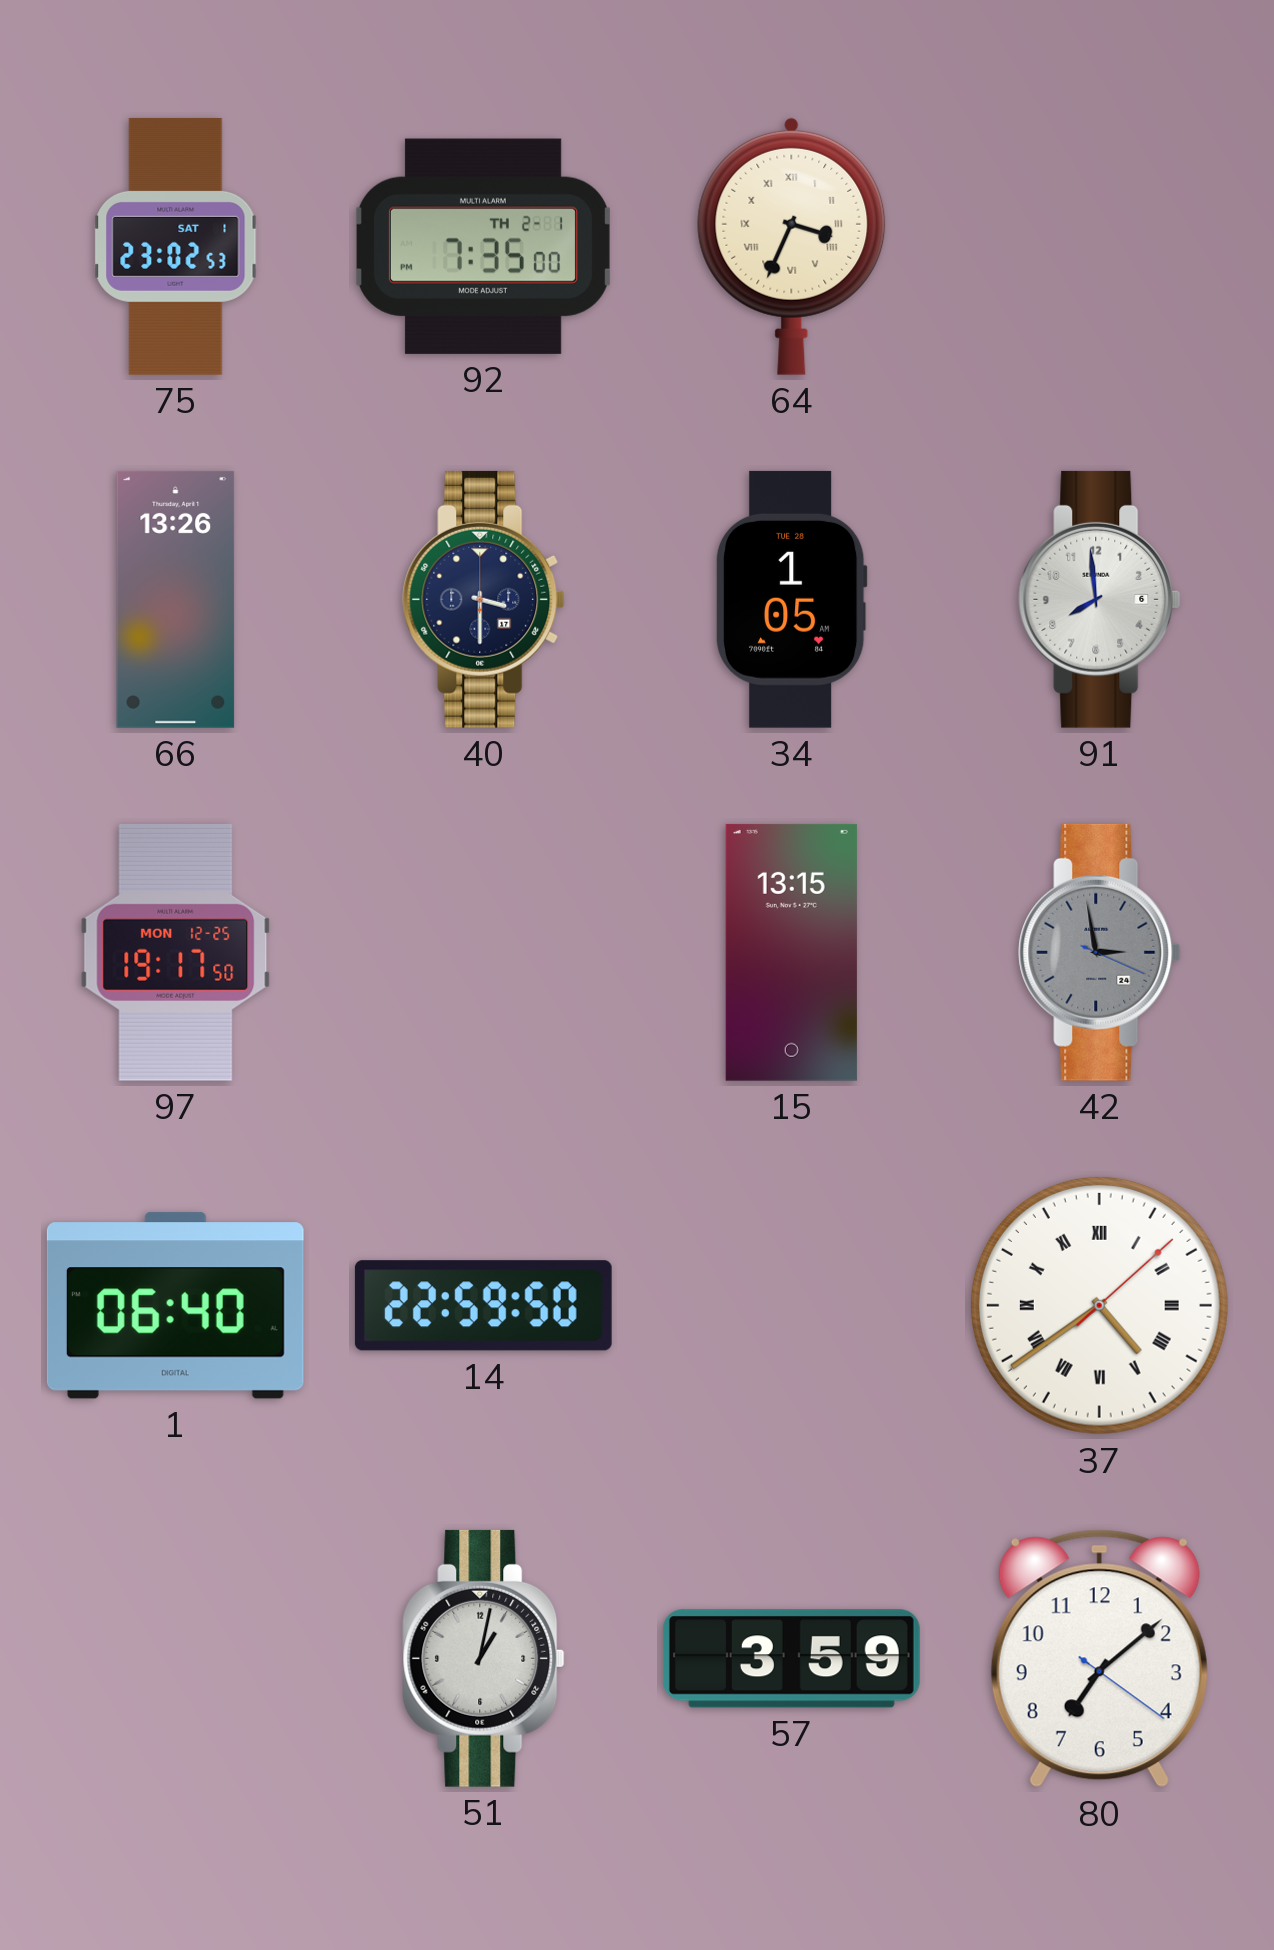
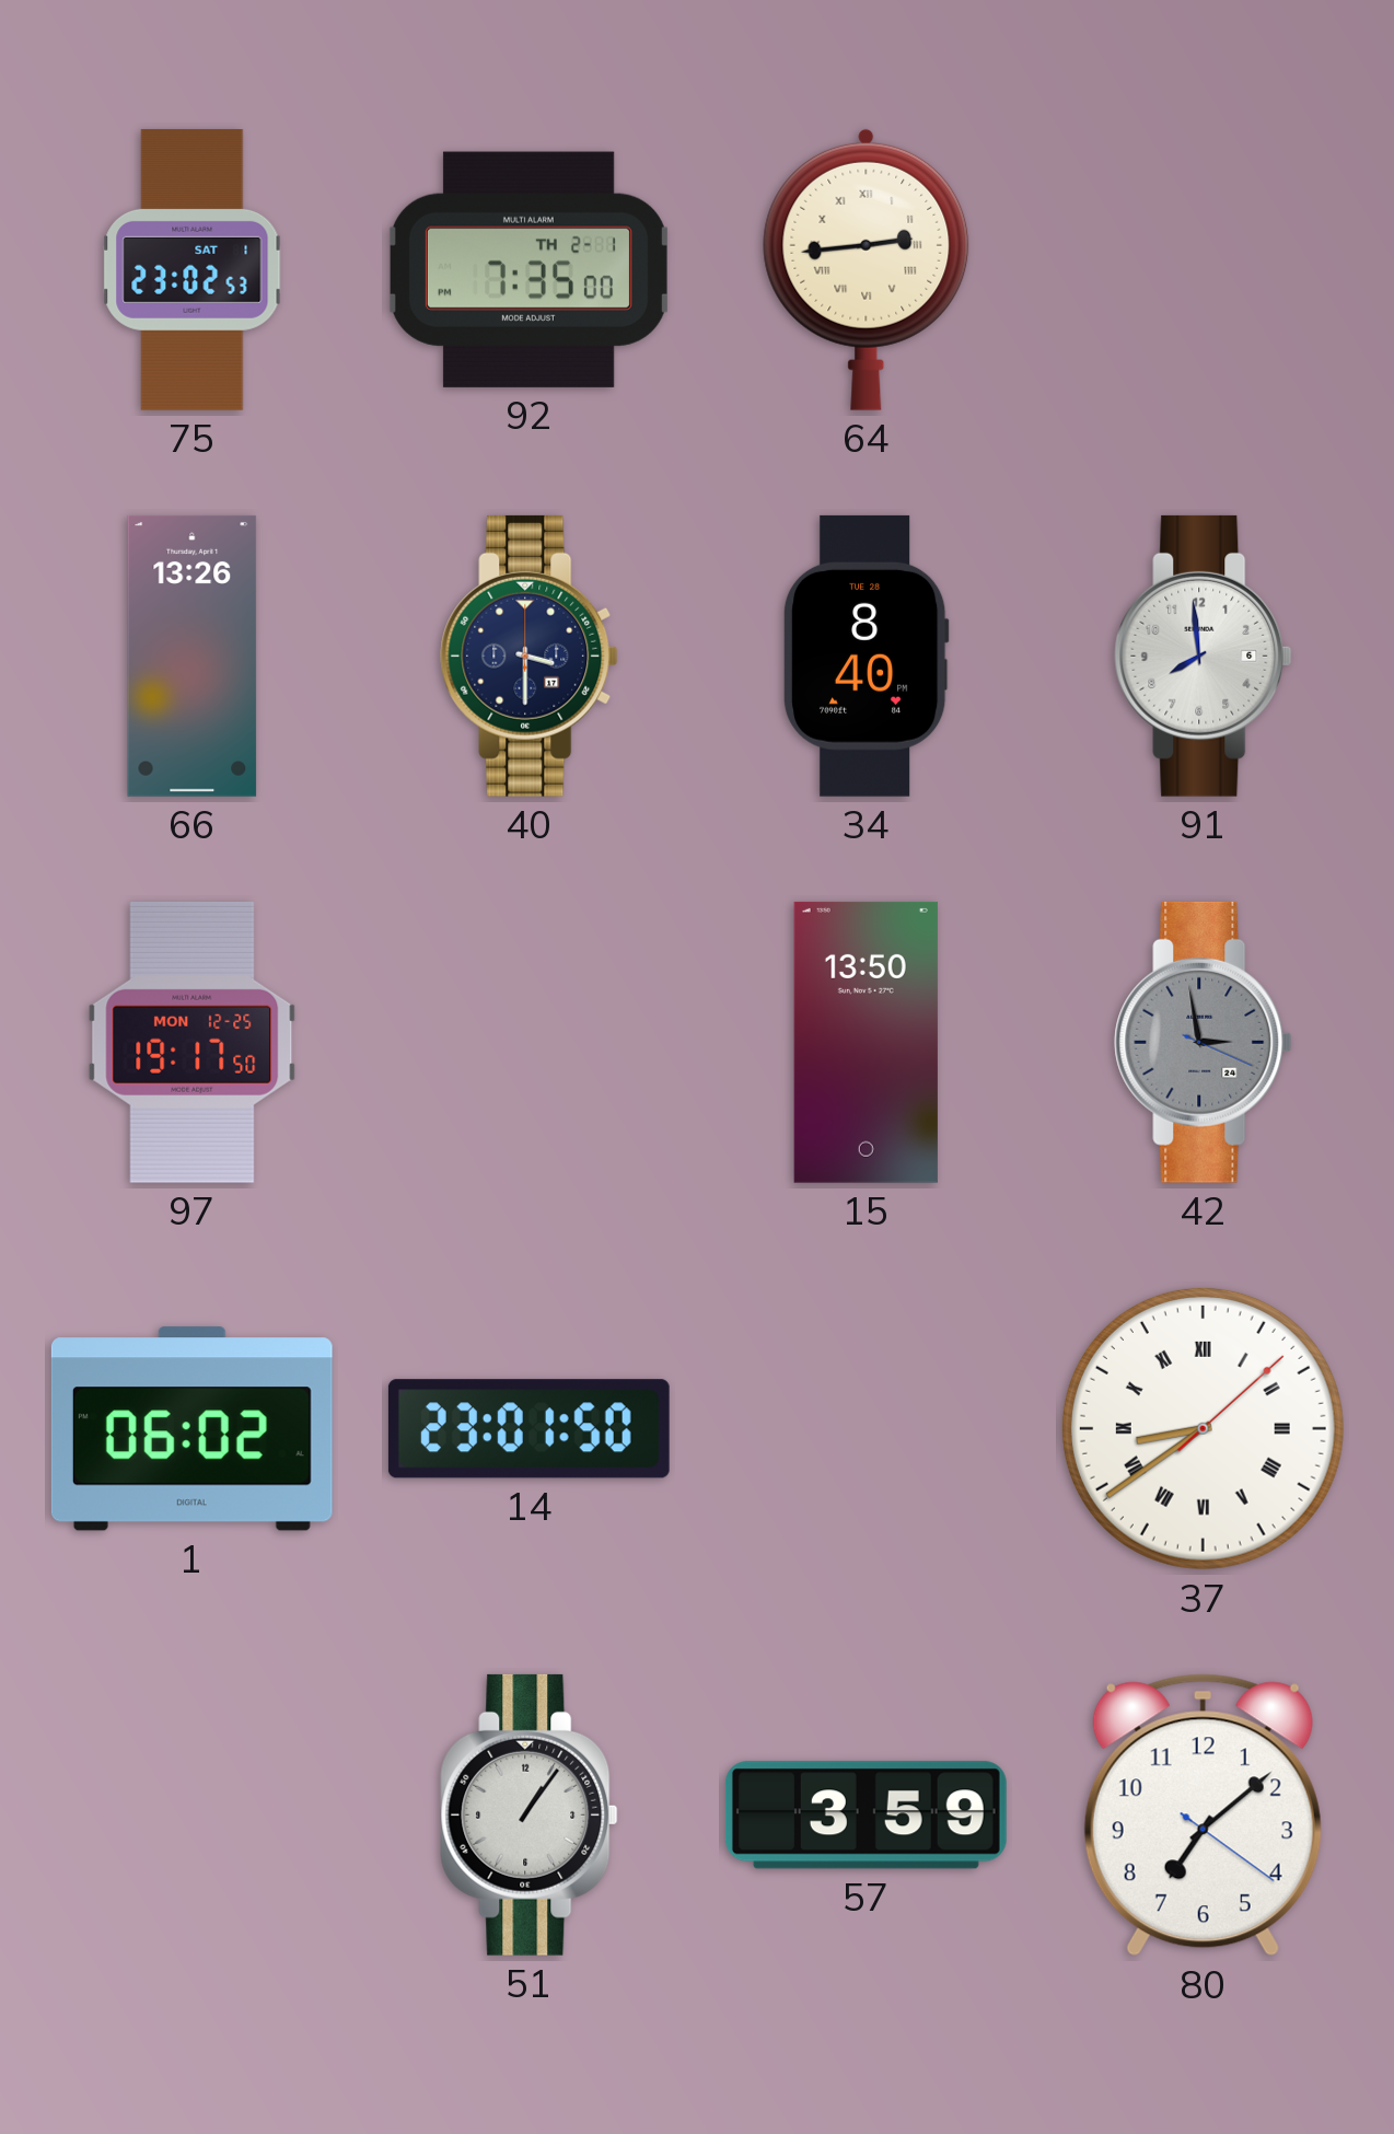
64: 3:34 -> 2:44
34: 1:05 -> 8:40
15: 13:15 -> 13:50
1: 06:40 -> 06:02
14: 22:59 -> 23:01
37: 4:39 -> 8:39
51: 1:02 -> 1:06
